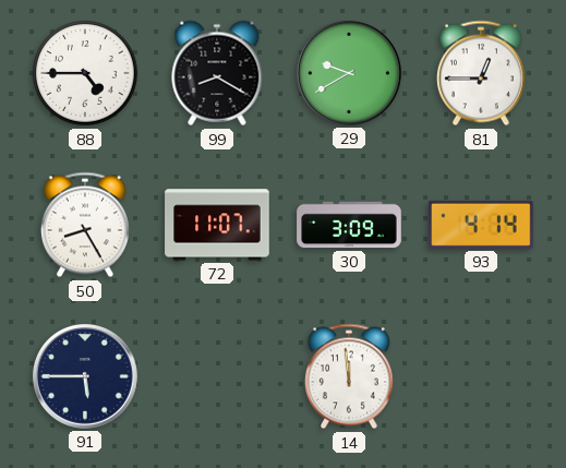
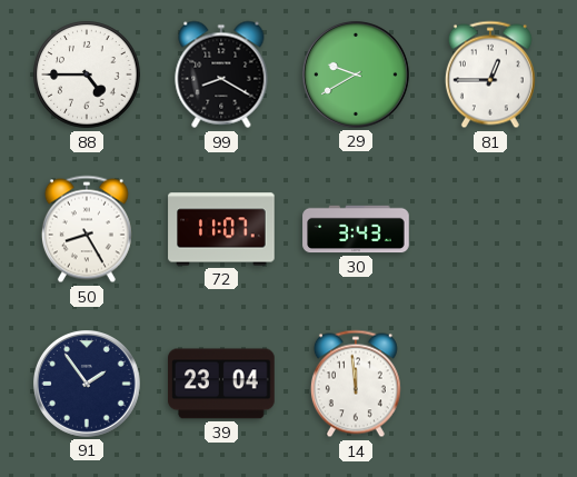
30: 3:09 -> 3:43
93: 4:14 -> none
91: 5:45 -> 1:54
39: none -> 23:04
